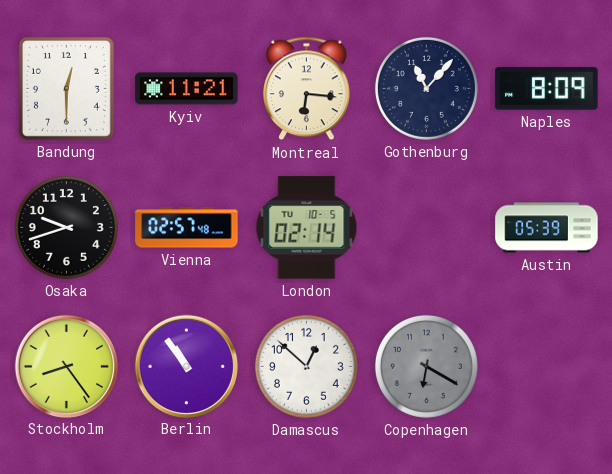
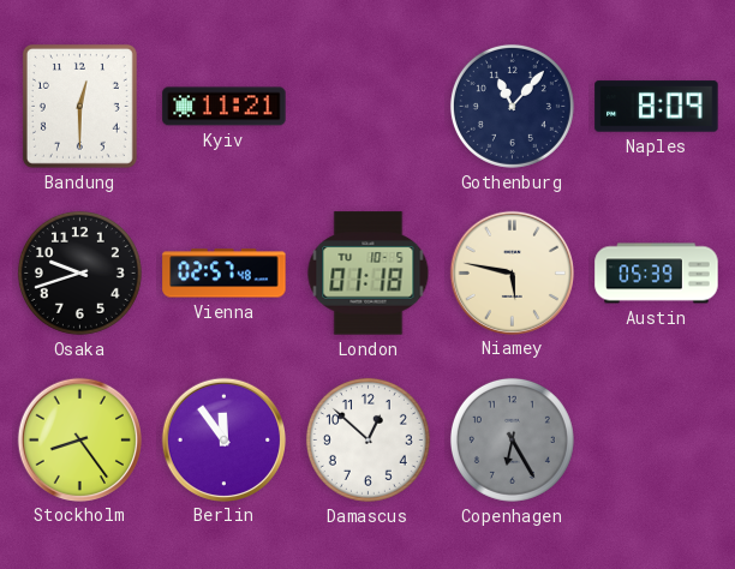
Montreal: 6:16 -> none
London: 02:14 -> 01:18
Niamey: none -> 5:47
Berlin: 10:54 -> 11:54
Copenhagen: 6:20 -> 6:25
